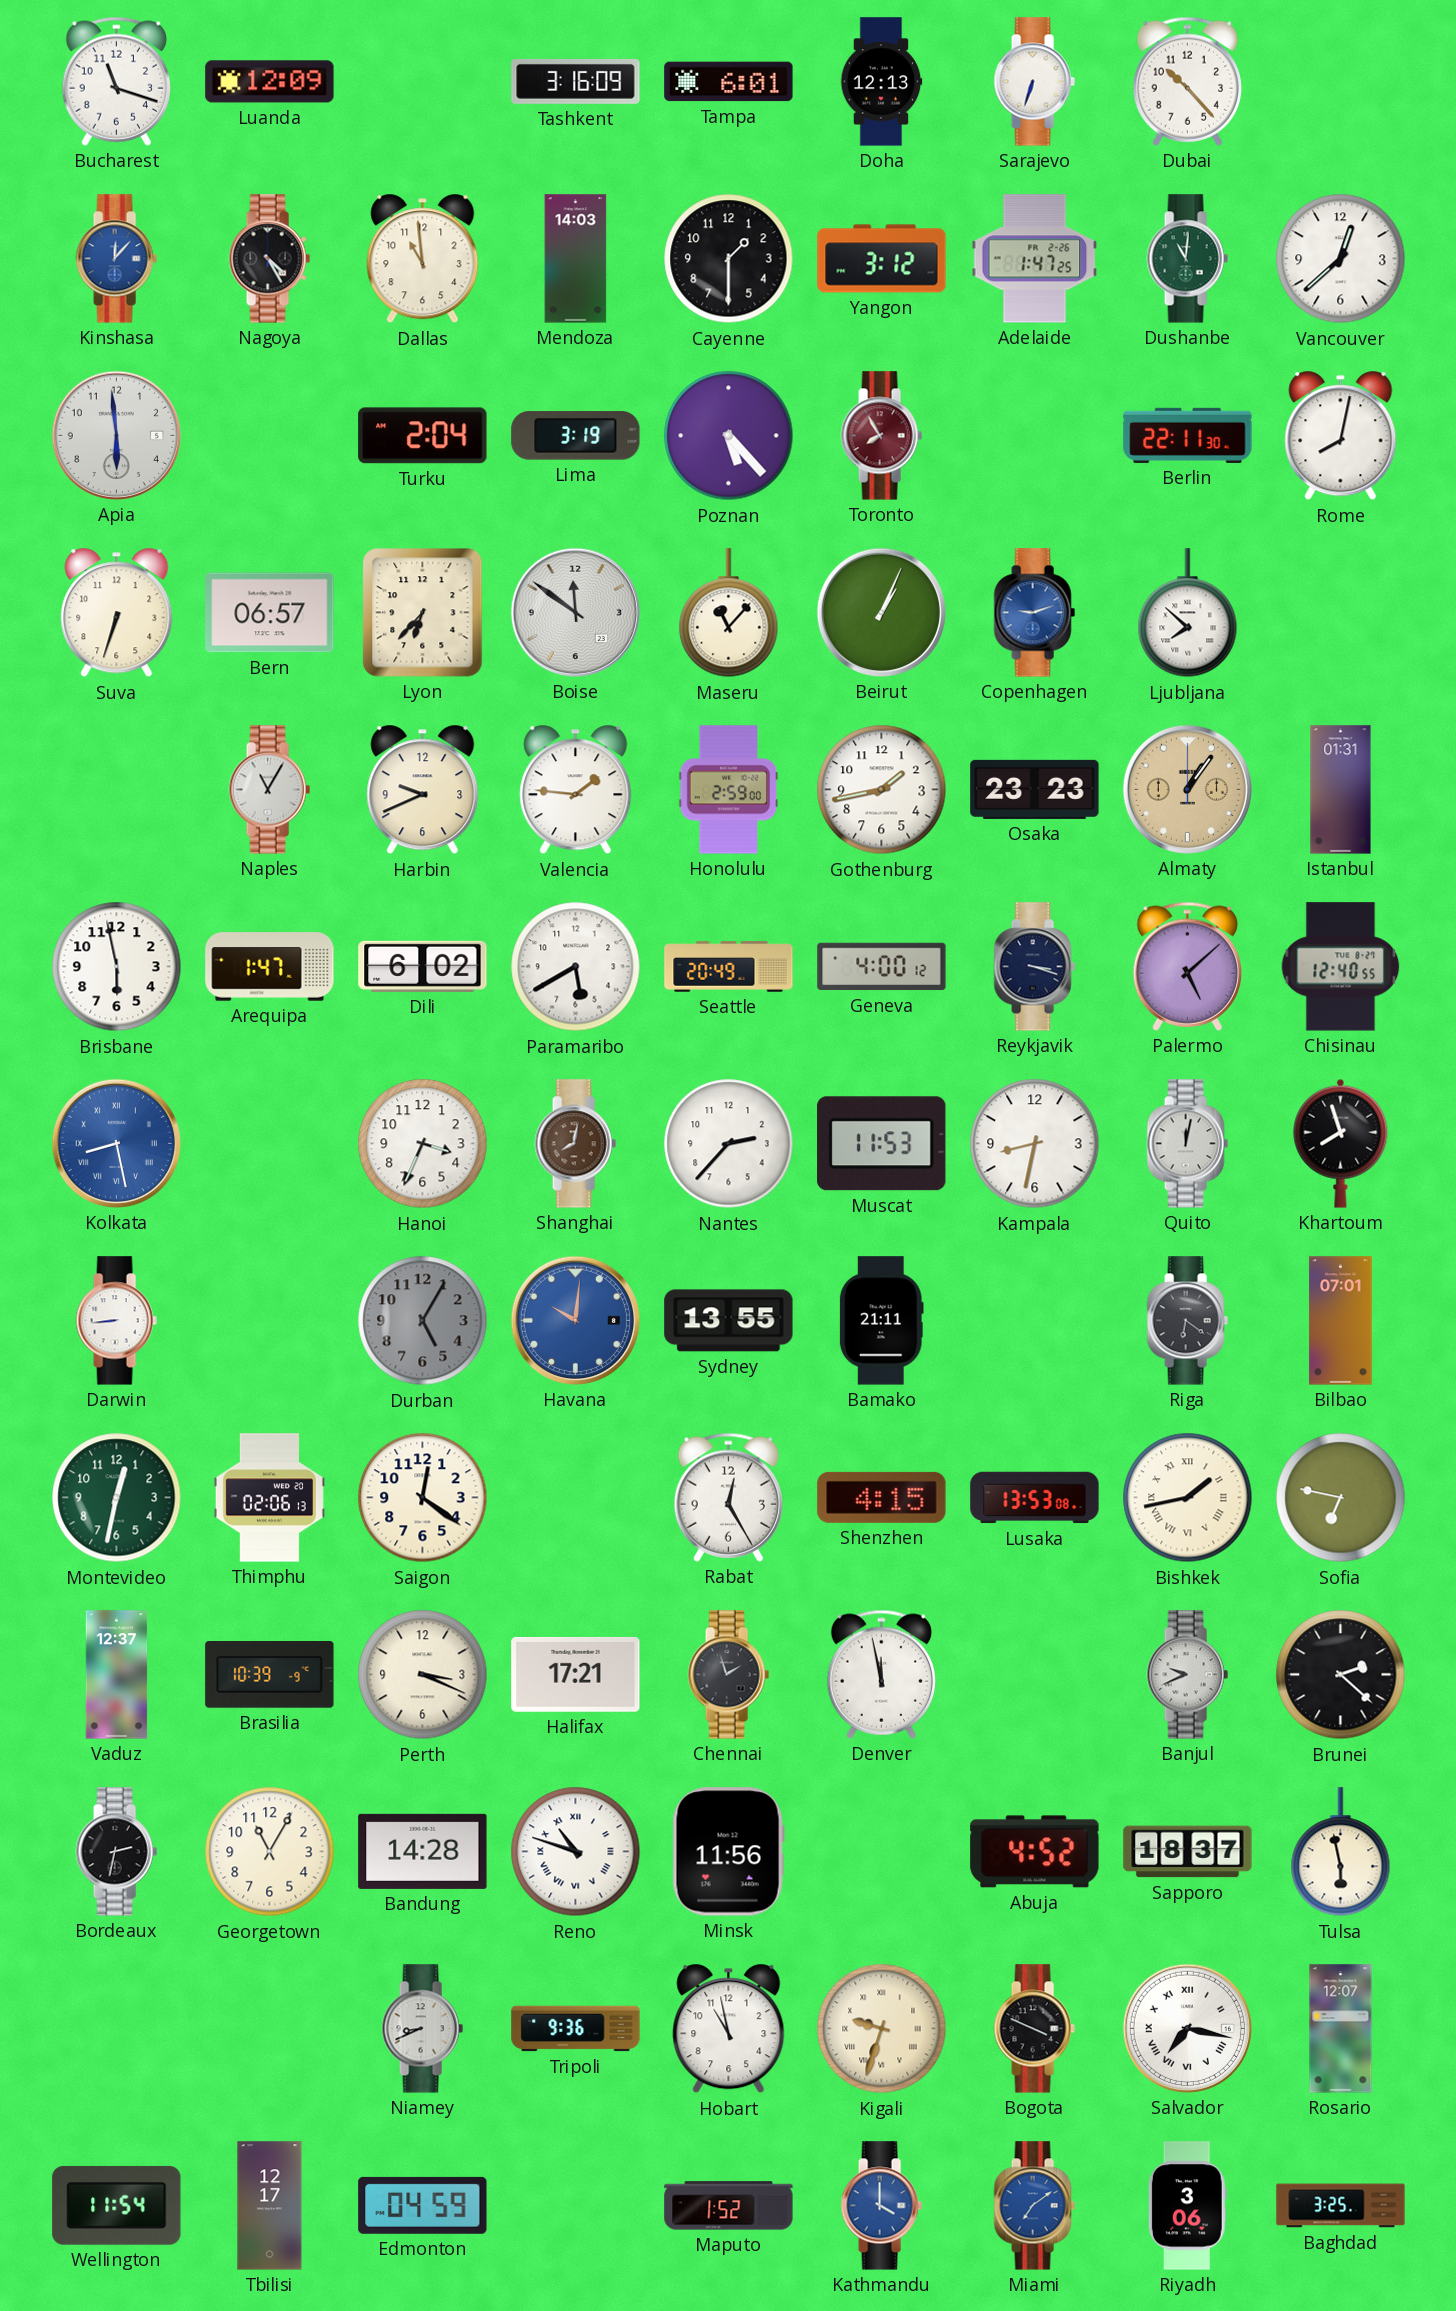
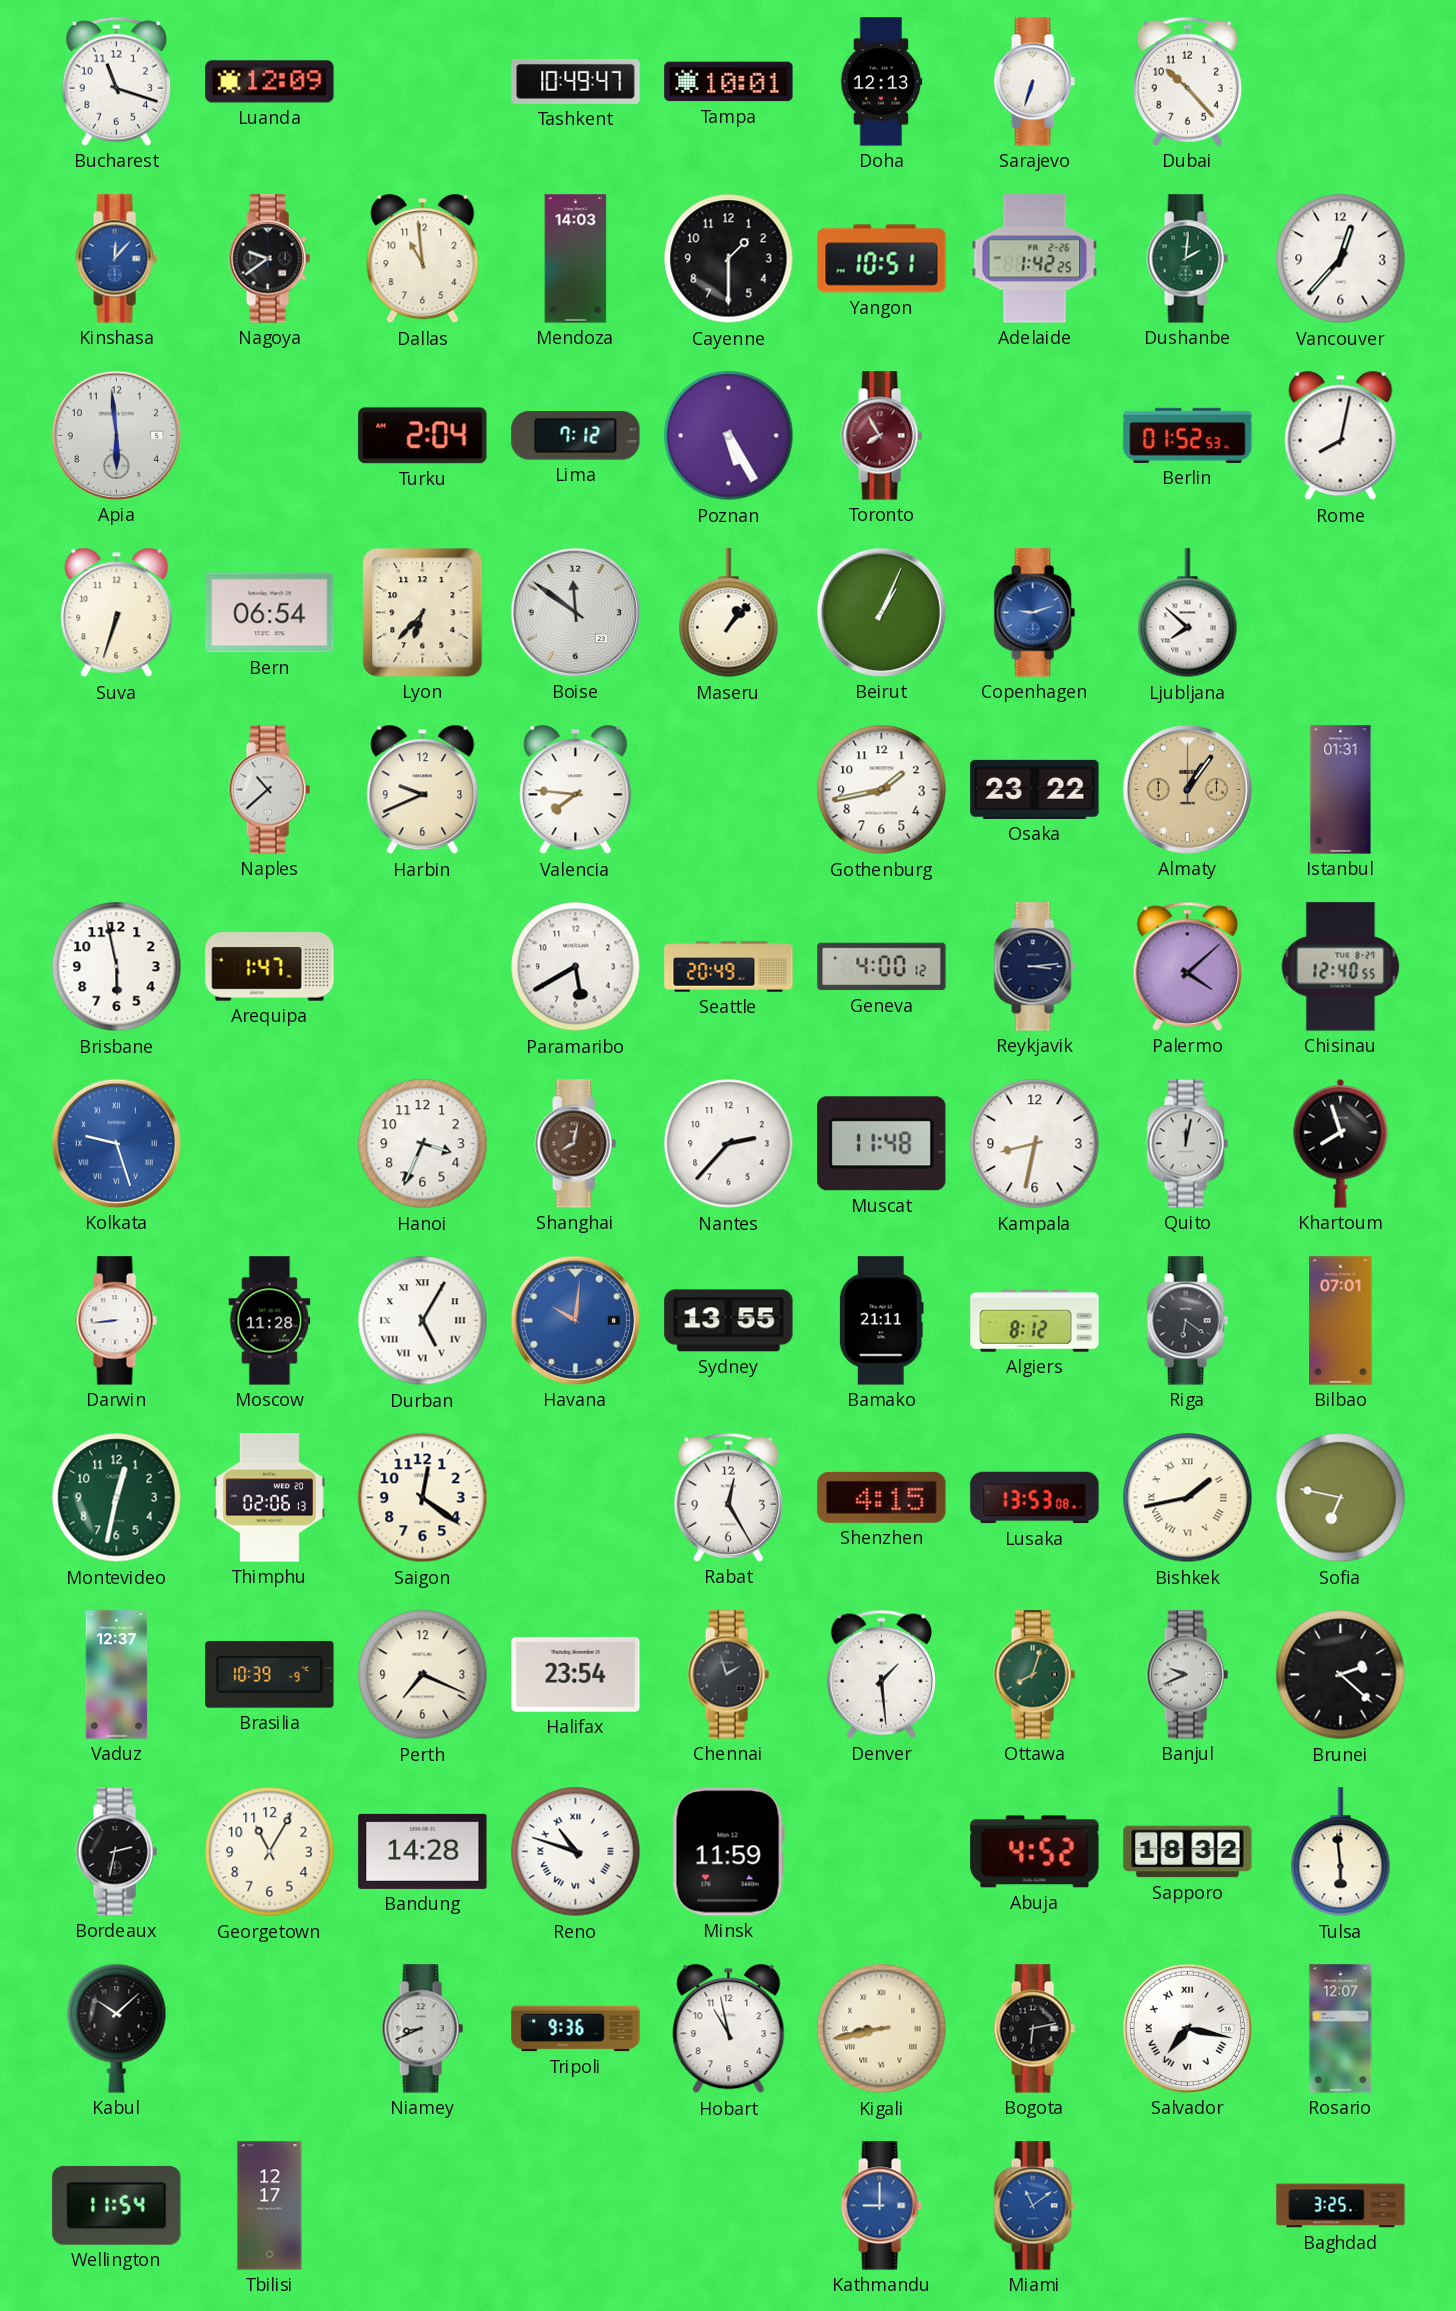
Tashkent: 3:16 -> 10:49
Tampa: 6:01 -> 10:01
Nagoya: 4:25 -> 9:39
Yangon: 3:12 -> 10:51
Adelaide: 1:47 -> 1:42
Dushanbe: 11:01 -> 2:01
Vancouver: 12:38 -> 12:37
Lima: 3:19 -> 7:12
Poznan: 5:23 -> 5:25
Berlin: 22:11 -> 01:52
Bern: 06:57 -> 06:54
Maseru: 11:07 -> 1:07
Naples: 11:05 -> 10:38
Valencia: 1:46 -> 7:46
Honolulu: 2:59 -> none
Osaka: 23:23 -> 23:22
Dili: 6:02 -> none
Reykjavik: 3:18 -> 3:14
Palermo: 5:08 -> 4:08
Kolkata: 8:28 -> 9:27
Muscat: 11:53 -> 11:48
Moscow: none -> 11:28
Durban dial: grey -> white
Durban numerals: Arabic -> Roman
Algiers: none -> 8:12
Perth: 3:19 -> 7:19
Halifax: 17:21 -> 23:54
Denver: 11:58 -> 1:29
Ottawa: none -> 8:03
Minsk: 11:56 -> 11:59
Sapporo: 18:37 -> 18:32
Tulsa: 5:58 -> 5:59
Kabul: none -> 10:08
Kigali: 9:33 -> 8:43
Bogota: 3:49 -> 6:13
Edmonton: 04:59 -> none
Maputo: 1:52 -> none
Kathmandu: 4:00 -> 9:00
Miami: 7:09 -> 11:09
Riyadh: 3:06 -> none
